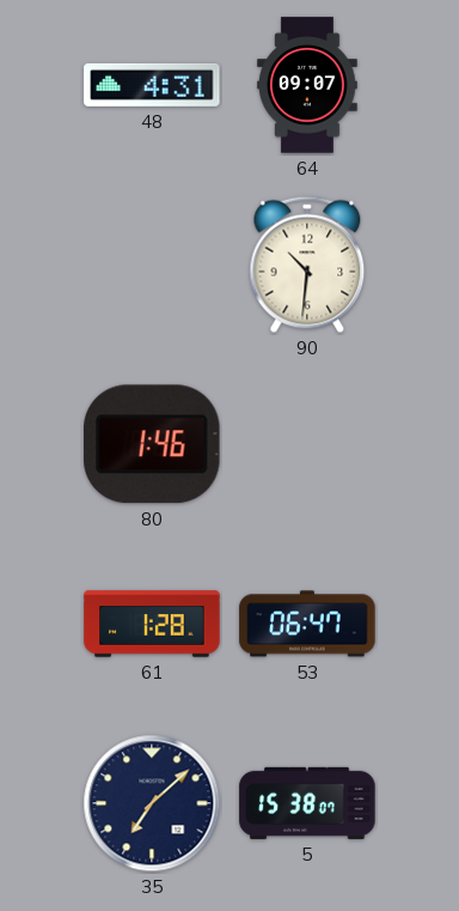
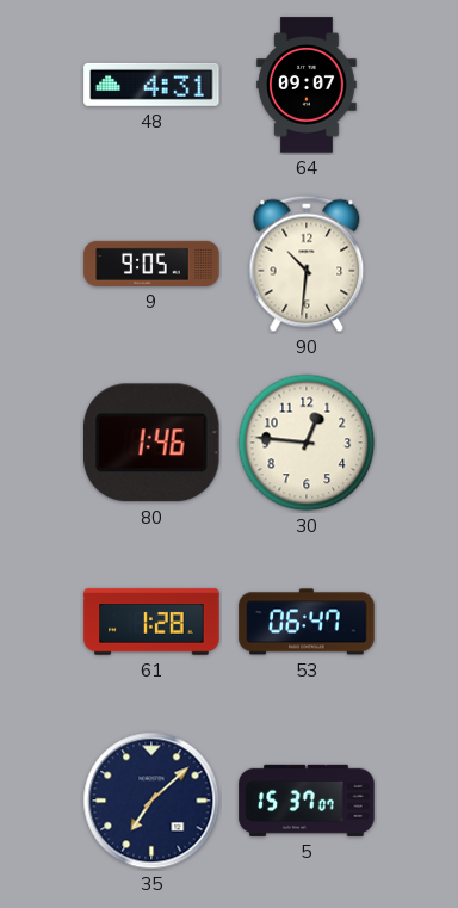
9: none -> 9:05
30: none -> 12:46
5: 15:38 -> 15:37
